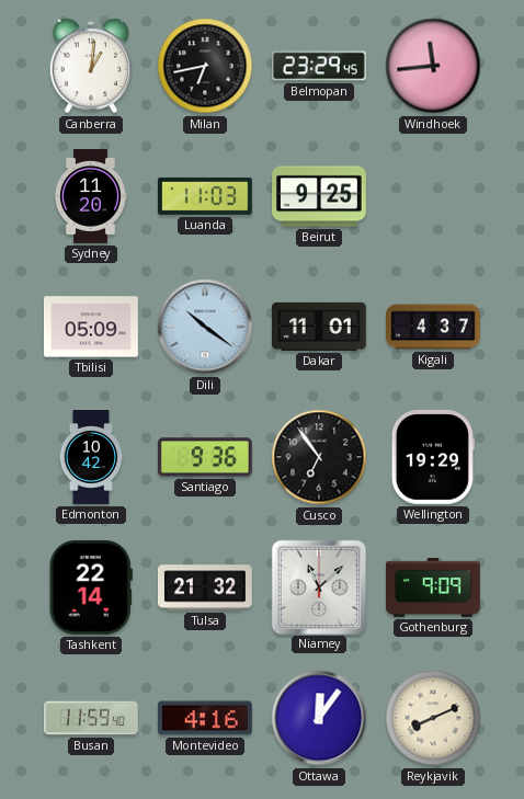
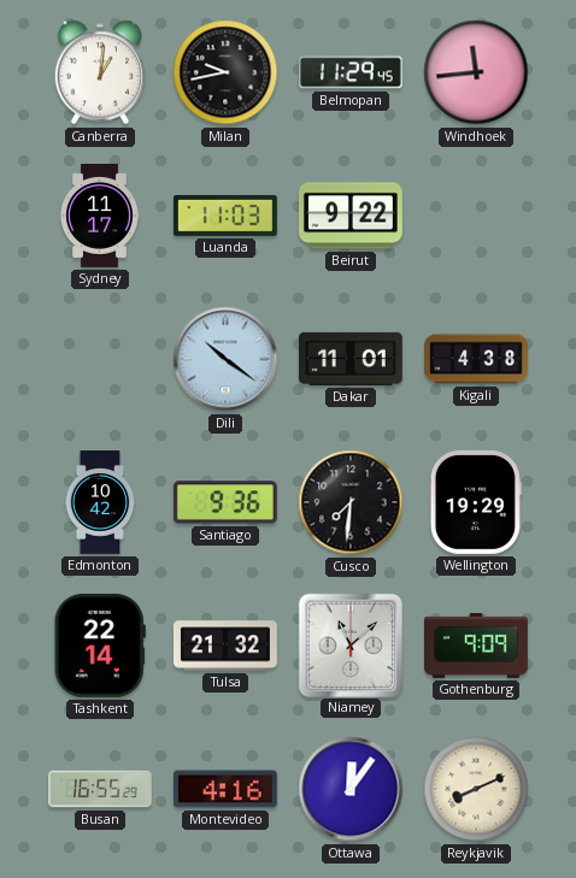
Milan: 6:43 -> 9:43
Belmopan: 23:29 -> 11:29
Sydney: 11:20 -> 11:17
Beirut: 9:25 -> 9:22
Tbilisi: 05:09 -> none
Kigali: 4:37 -> 4:38
Cusco: 6:54 -> 7:31
Busan: 11:59 -> 16:55
